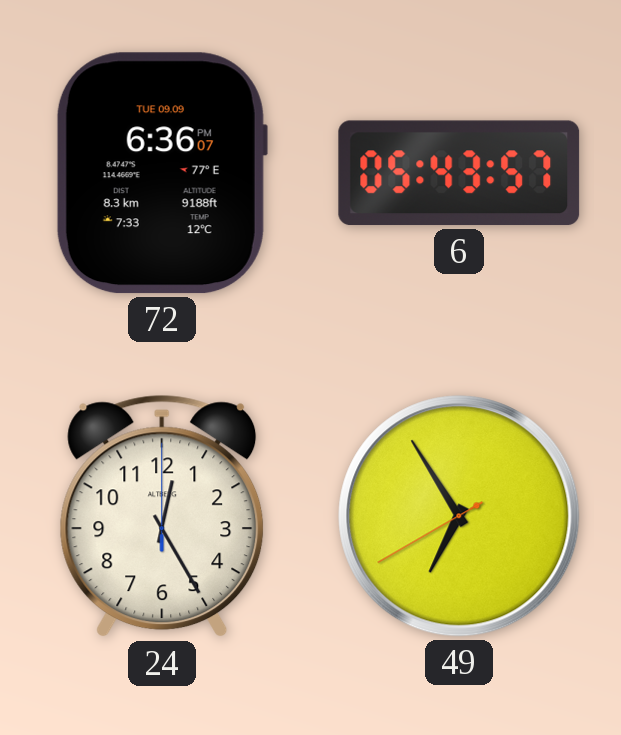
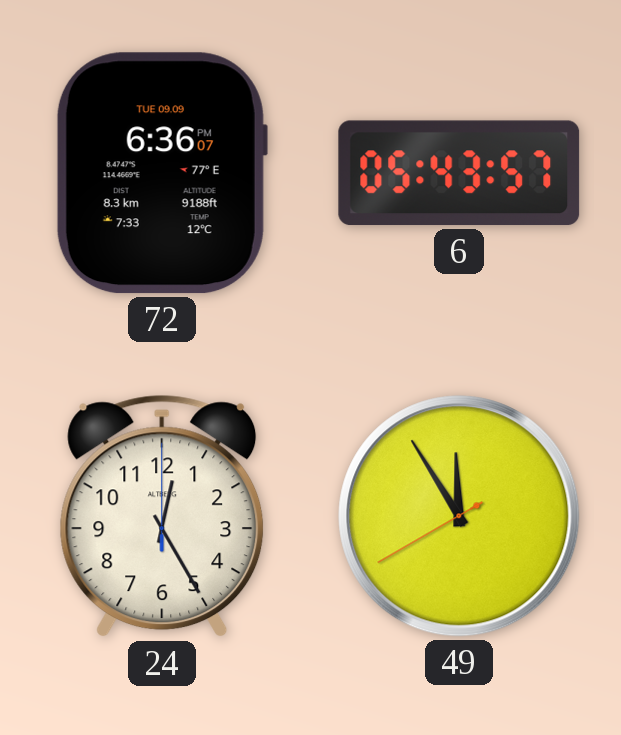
49: 6:54 -> 11:54
